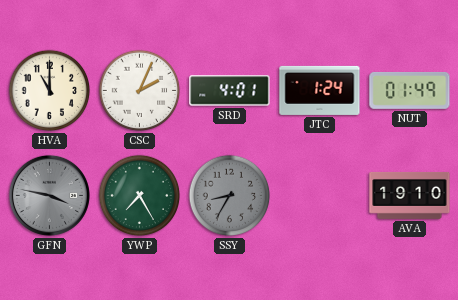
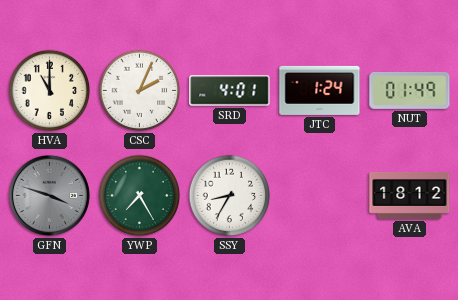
GFN: 3:47 -> 3:48
SSY dial: grey -> white
AVA: 19:10 -> 18:12
